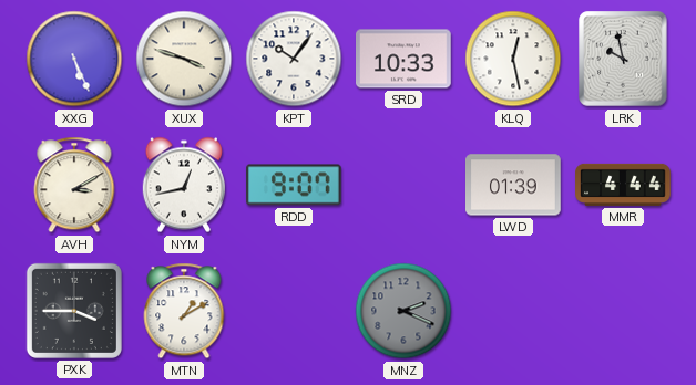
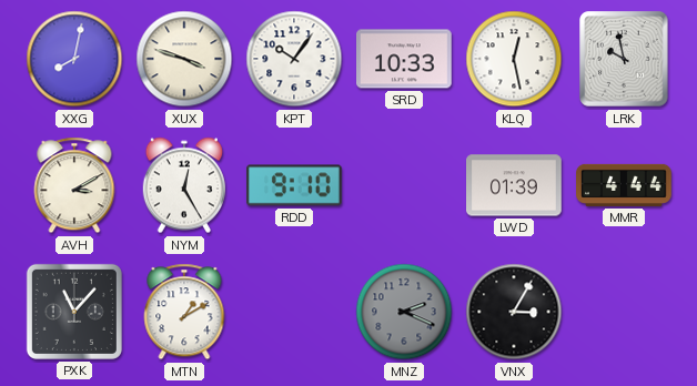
XXG: 5:26 -> 8:02
NYM: 12:43 -> 12:25
RDD: 9:07 -> 9:10
PXK: 3:45 -> 11:07
VNX: none -> 3:05
